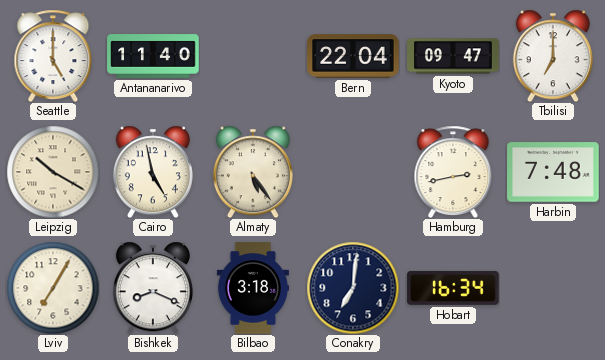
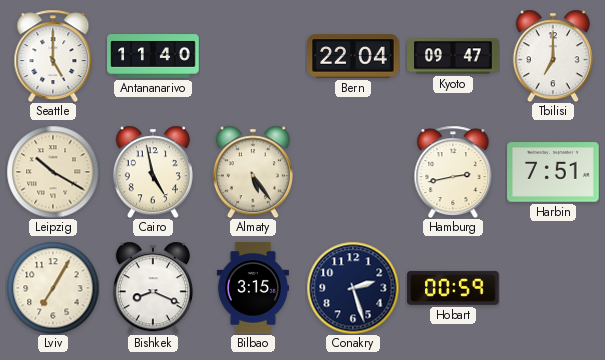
Harbin: 7:48 -> 7:51
Bilbao: 3:18 -> 3:15
Conakry: 7:01 -> 2:27
Hobart: 16:34 -> 00:59
